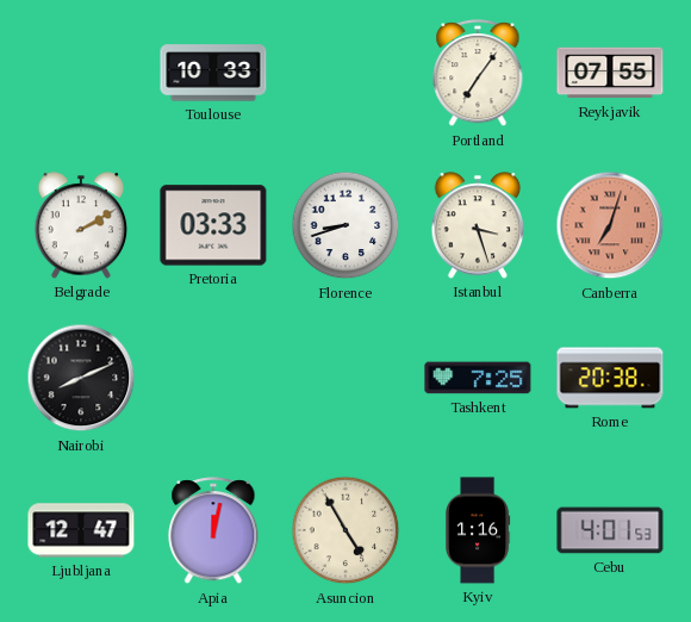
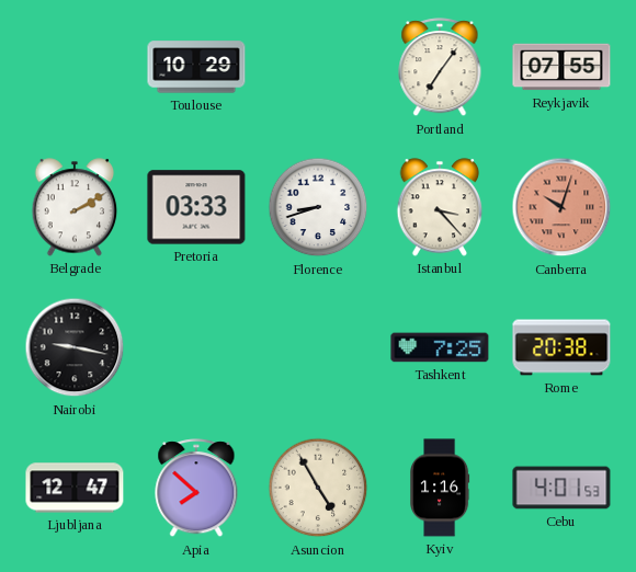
Toulouse: 10:33 -> 10:29
Istanbul: 3:27 -> 3:23
Canberra: 7:03 -> 10:03
Nairobi: 8:11 -> 9:17
Apia: 12:02 -> 7:52
